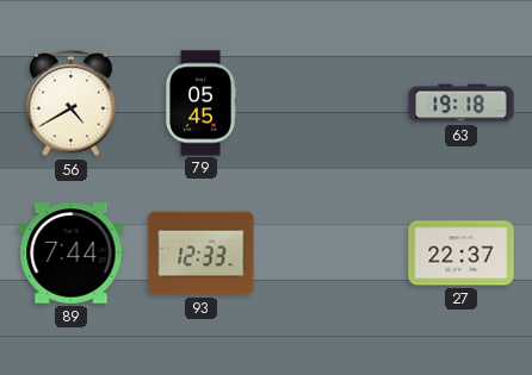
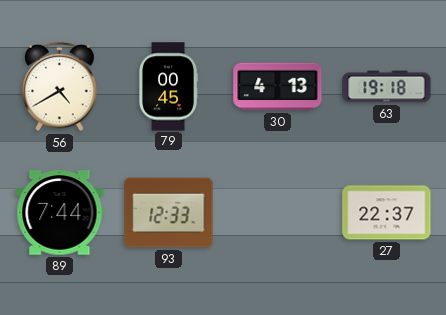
79: 05:45 -> 00:45
30: none -> 4:13
